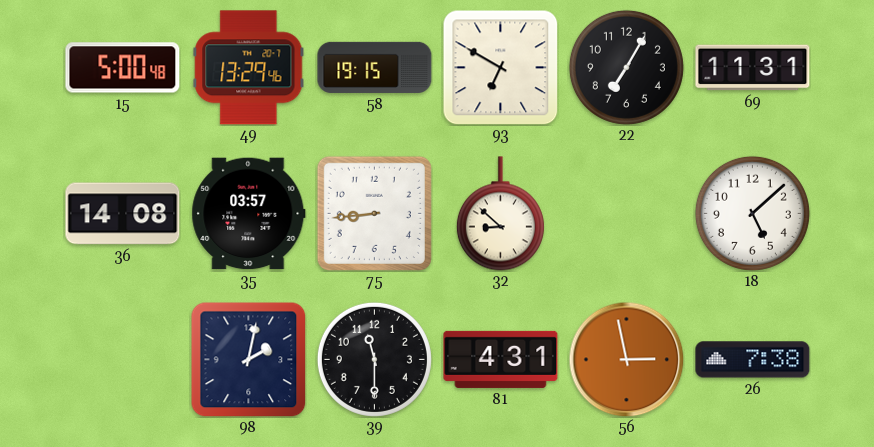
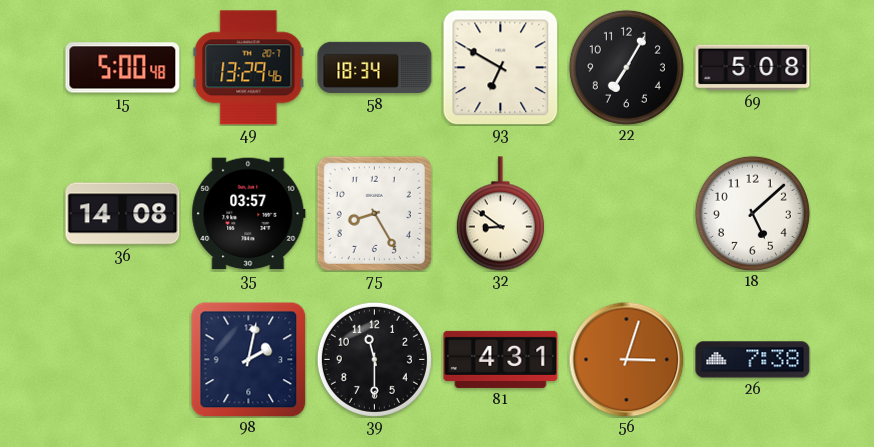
58: 19:15 -> 18:34
69: 11:31 -> 5:08
75: 8:44 -> 8:25
32: 8:52 -> 8:51
56: 2:58 -> 3:03
